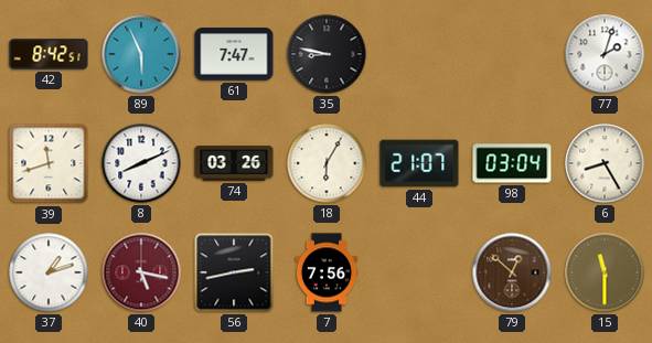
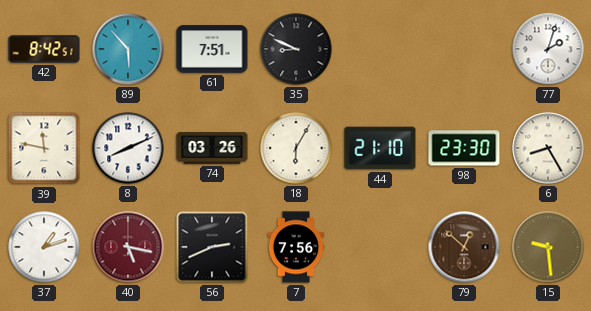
89: 5:56 -> 5:53
61: 7:47 -> 7:51
35: 8:47 -> 8:49
39: 11:42 -> 11:47
44: 21:07 -> 21:10
98: 03:04 -> 23:30
56: 2:43 -> 2:41
15: 11:30 -> 9:29
